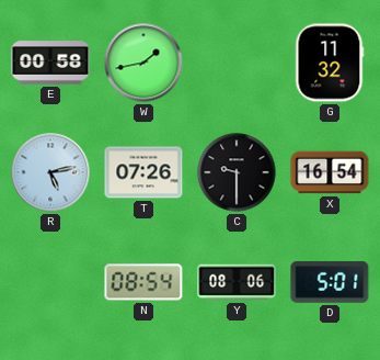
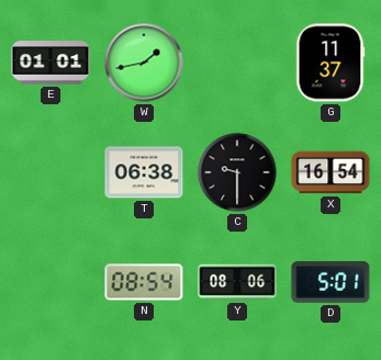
E: 00:58 -> 01:01
G: 11:32 -> 11:37
R: 5:13 -> none
T: 07:26 -> 06:38
